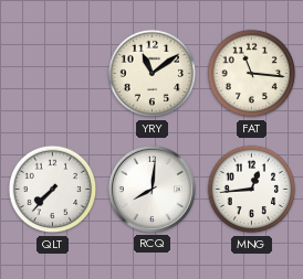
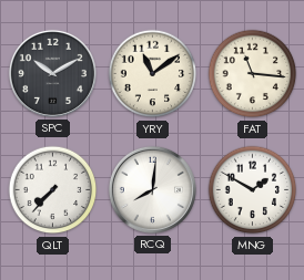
SPC: none -> 10:10
MNG: 12:44 -> 1:50
